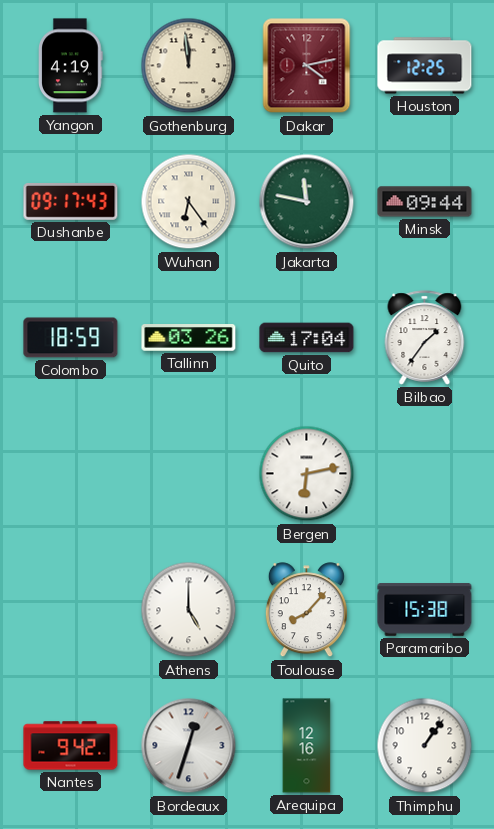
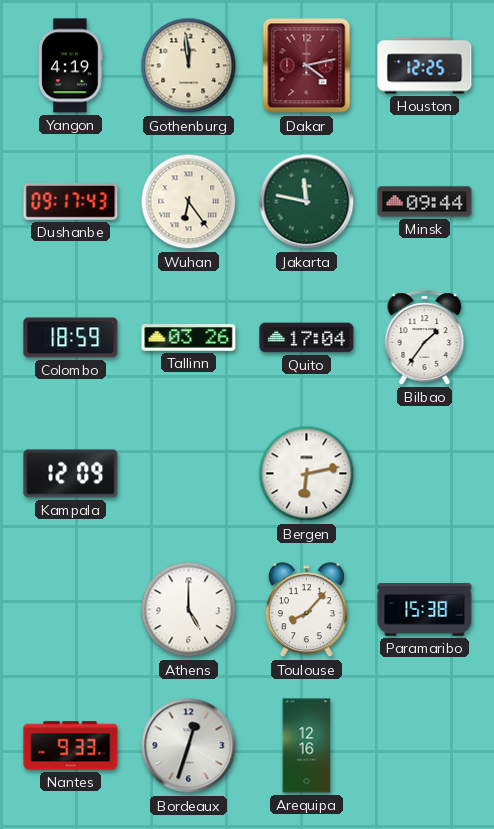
Kampala: none -> 12:09
Nantes: 9:42 -> 9:33
Thimphu: 1:06 -> none
